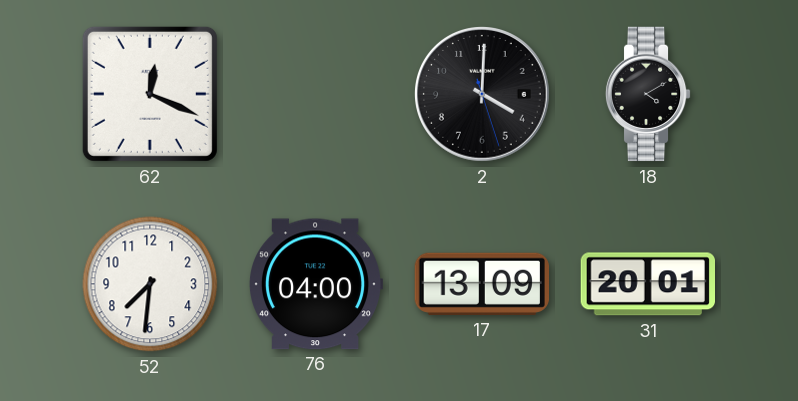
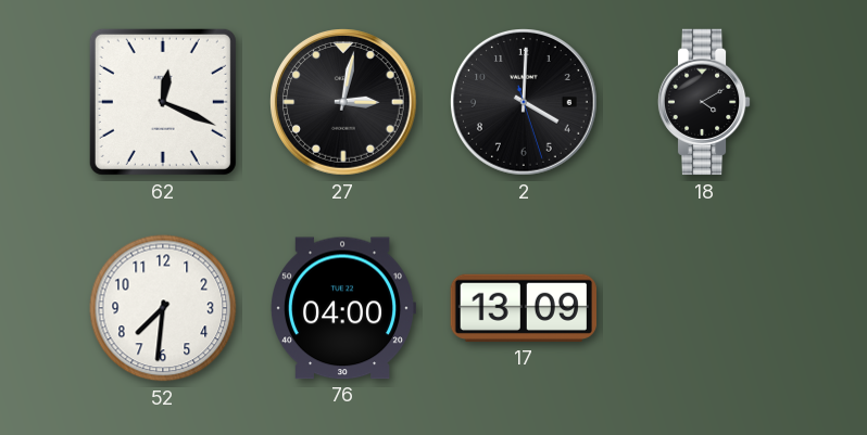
27: none -> 3:02
31: 20:01 -> none
